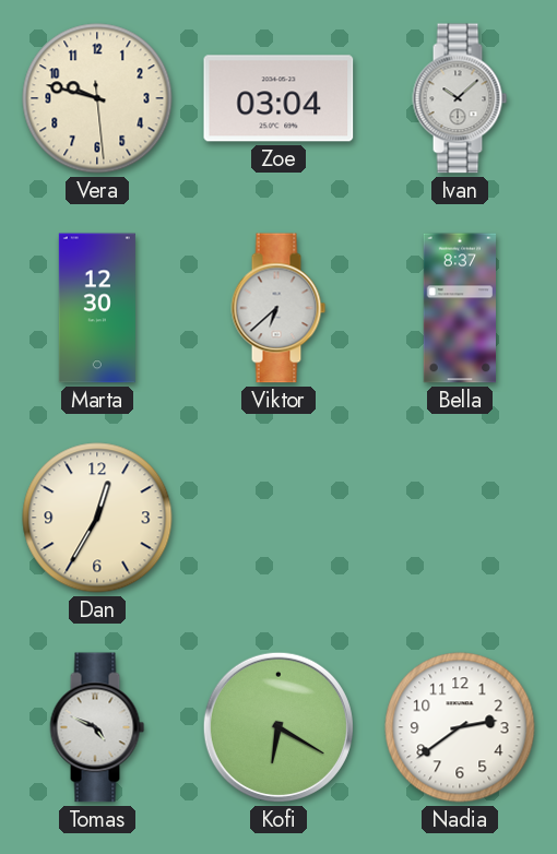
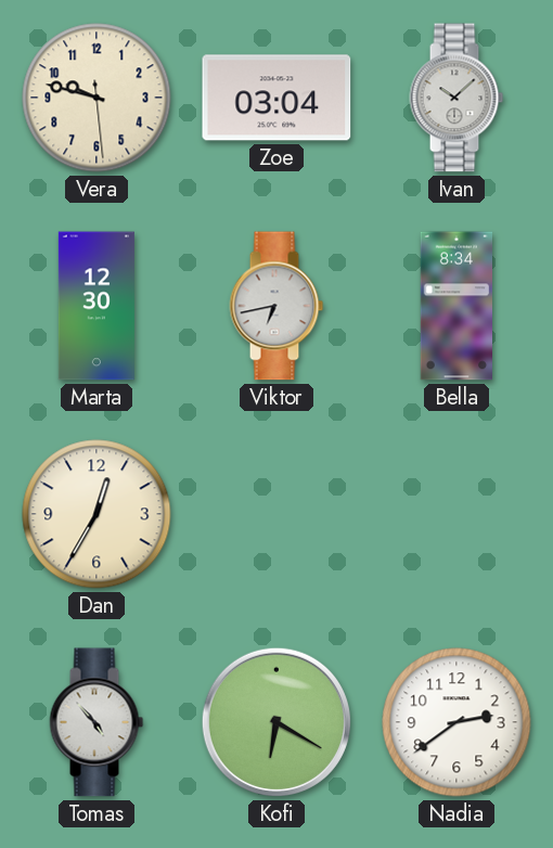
Viktor: 6:38 -> 6:43
Bella: 8:37 -> 8:34
Tomas: 4:49 -> 4:53
